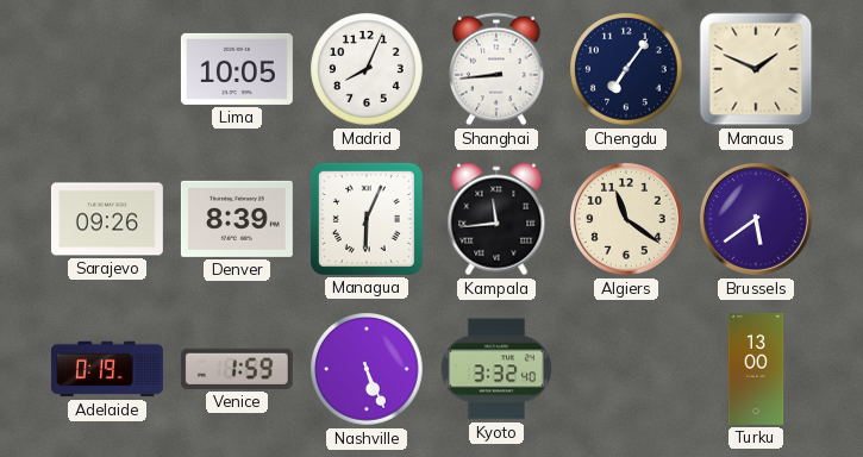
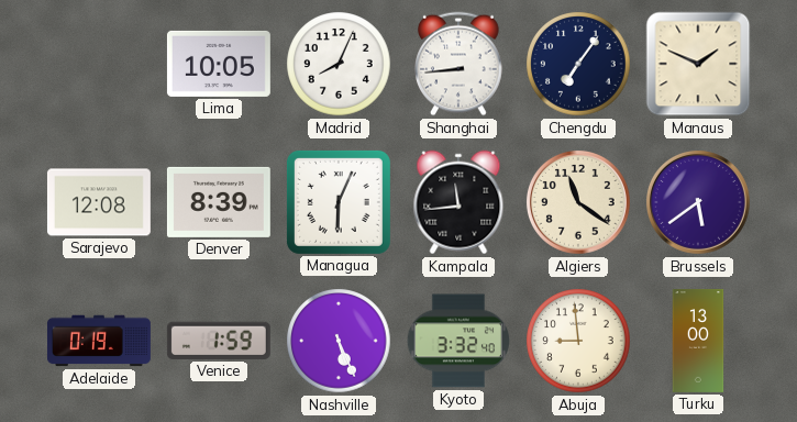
Sarajevo: 09:26 -> 12:08
Abuja: none -> 8:59
